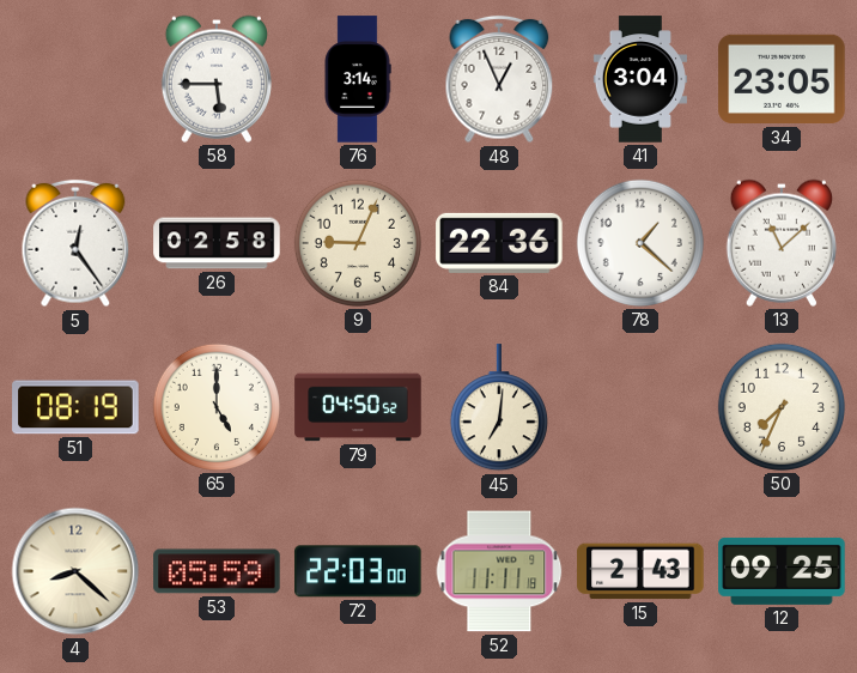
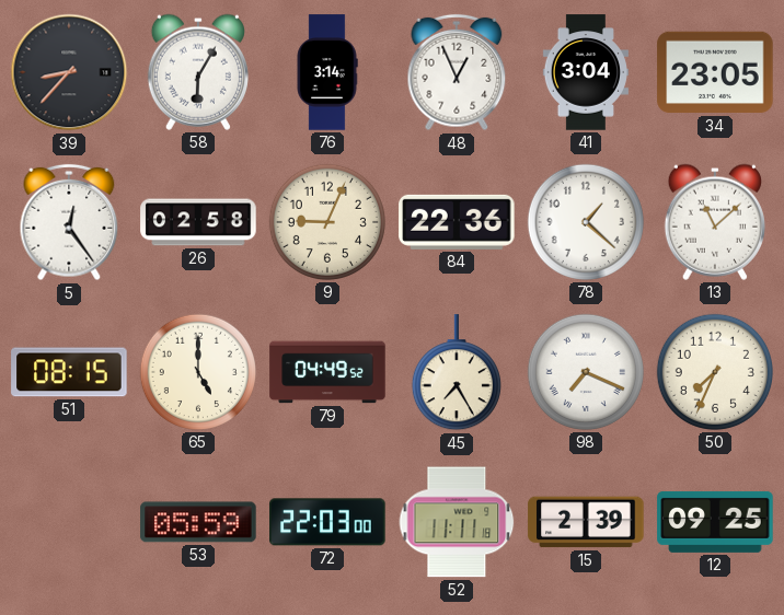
39: none -> 8:37
58: 5:45 -> 6:05
51: 08:19 -> 08:15
79: 04:50 -> 04:49
45: 7:01 -> 7:25
98: none -> 7:19
4: 8:22 -> none
15: 2:43 -> 2:39
